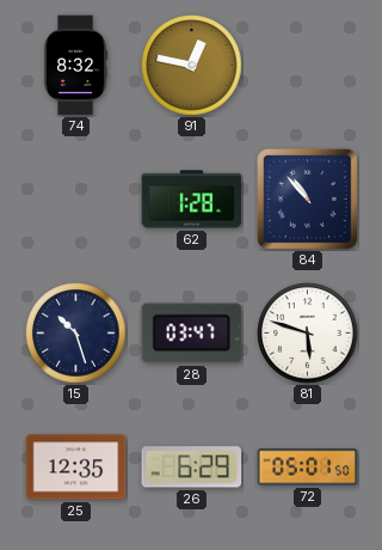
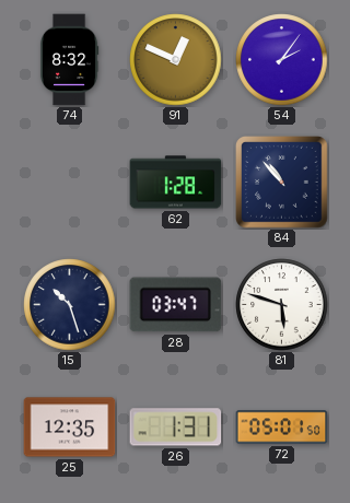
91: 12:47 -> 12:49
54: none -> 2:06
26: 6:29 -> 1:31
